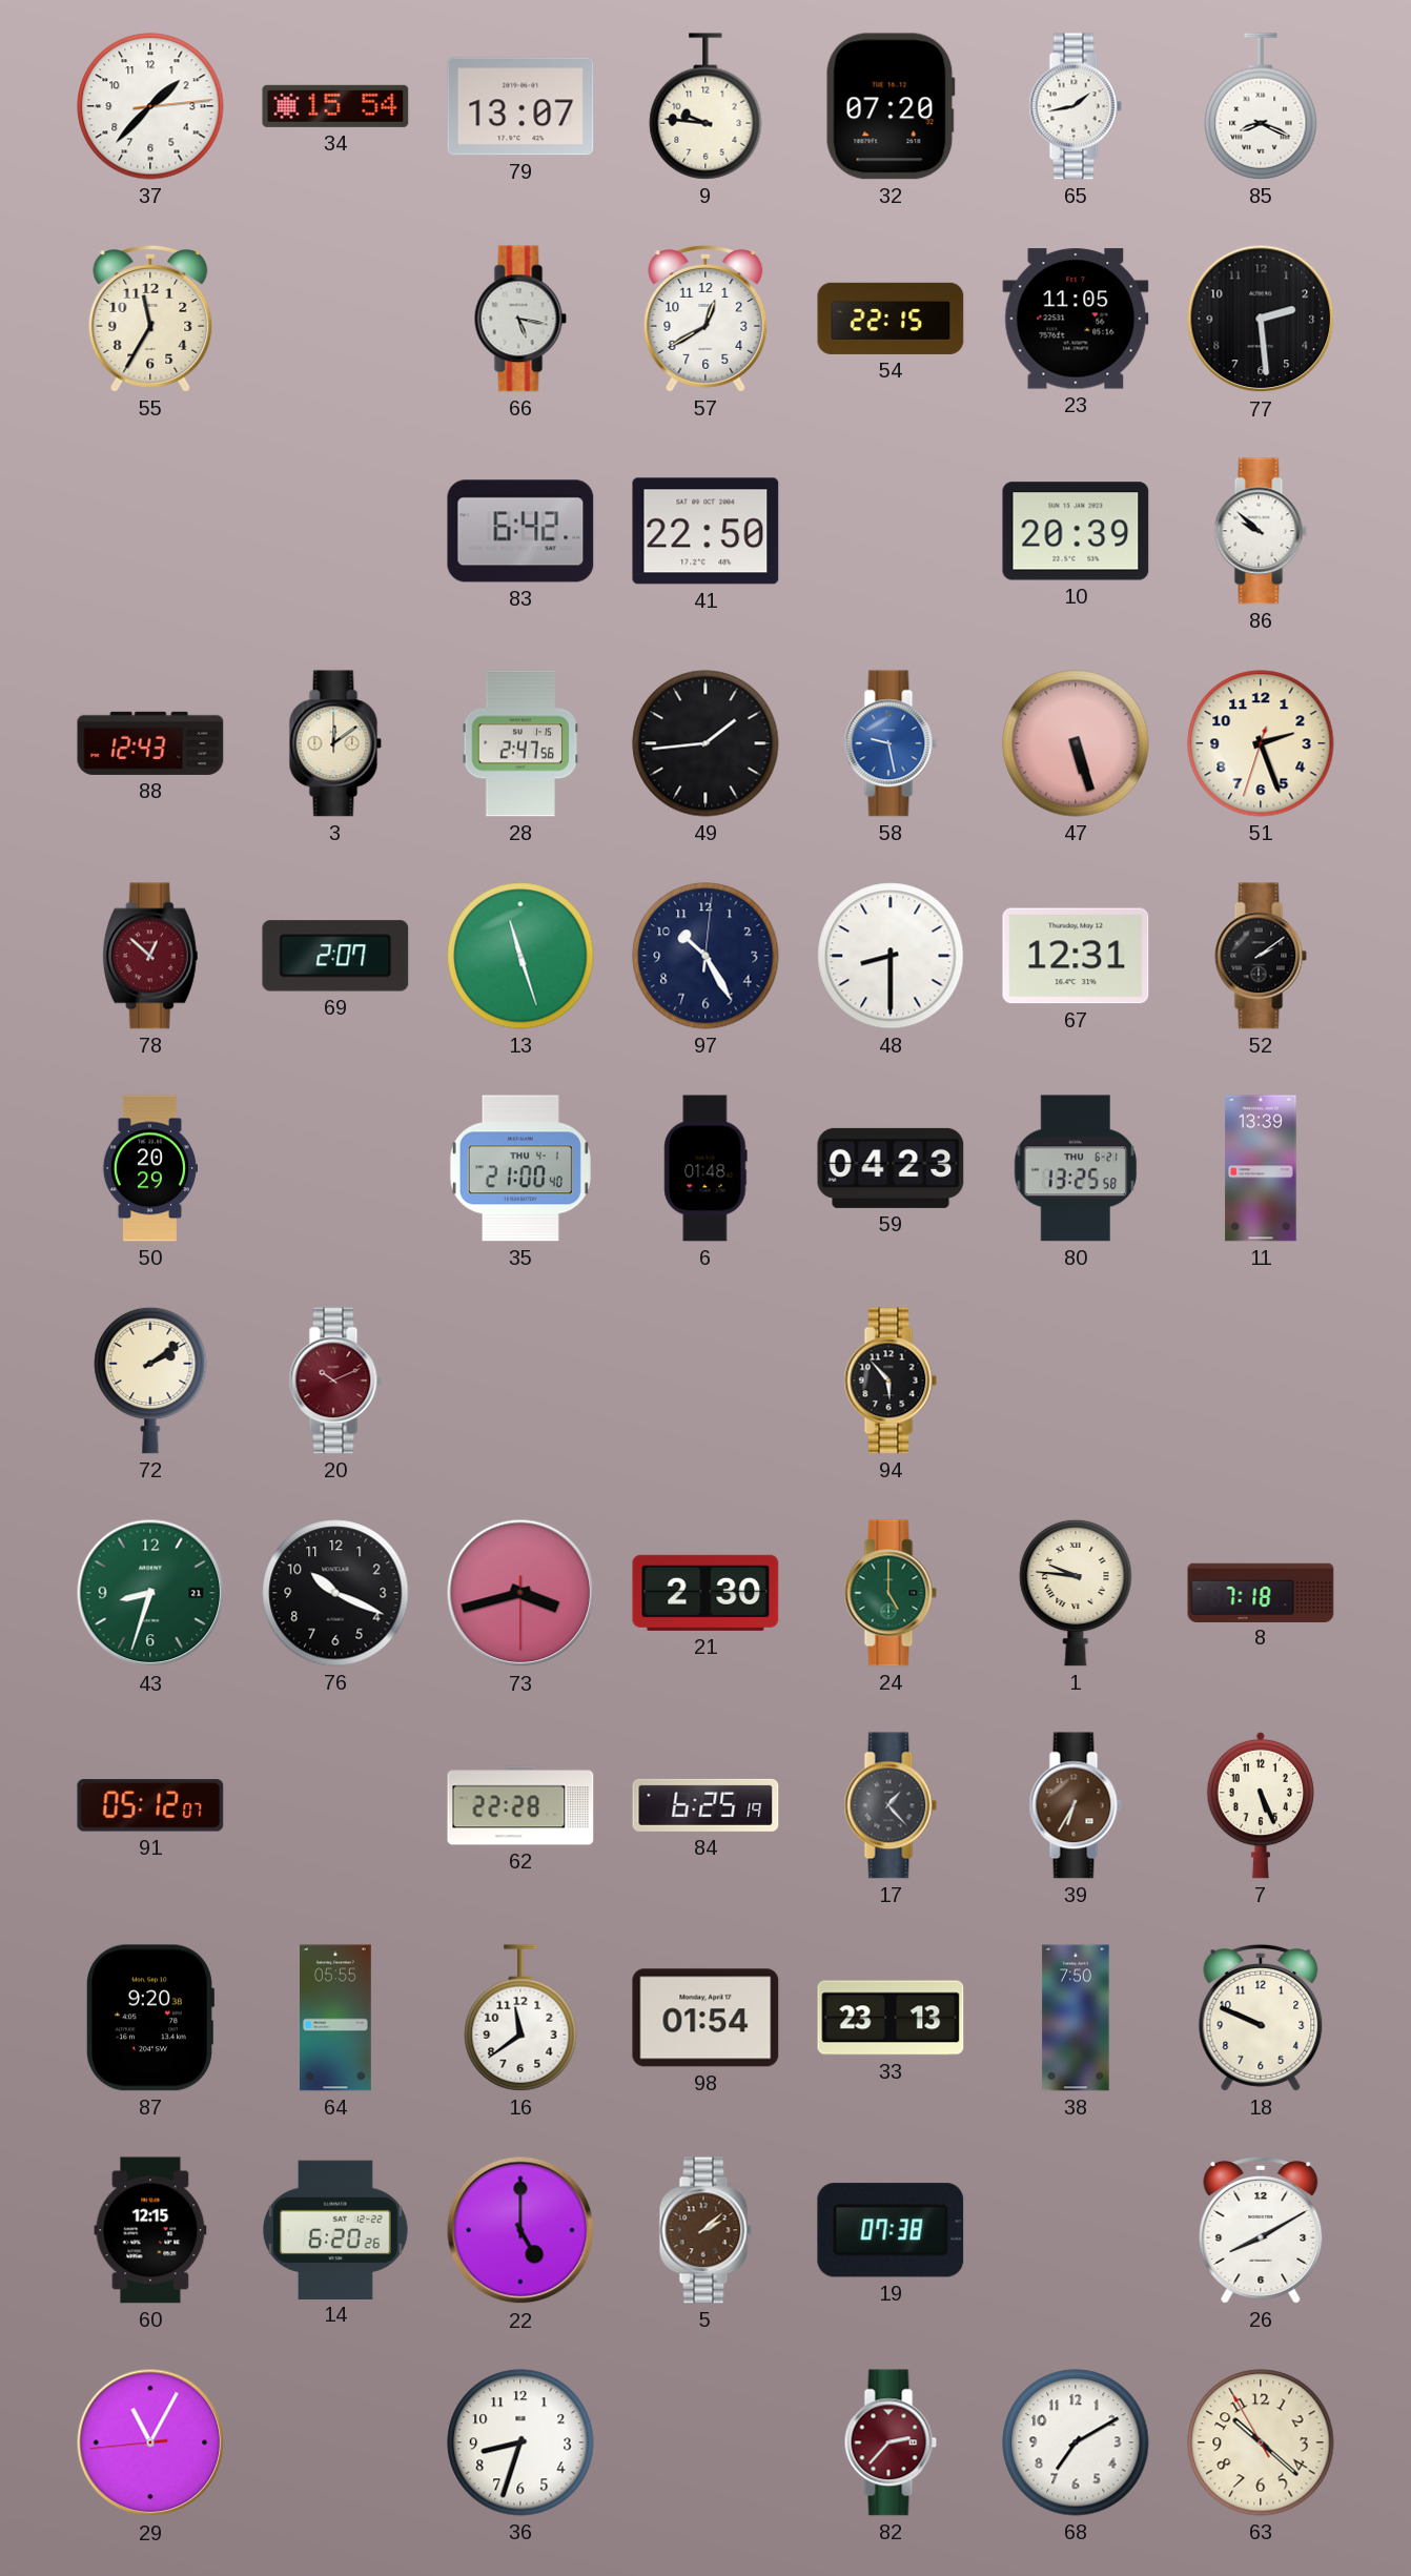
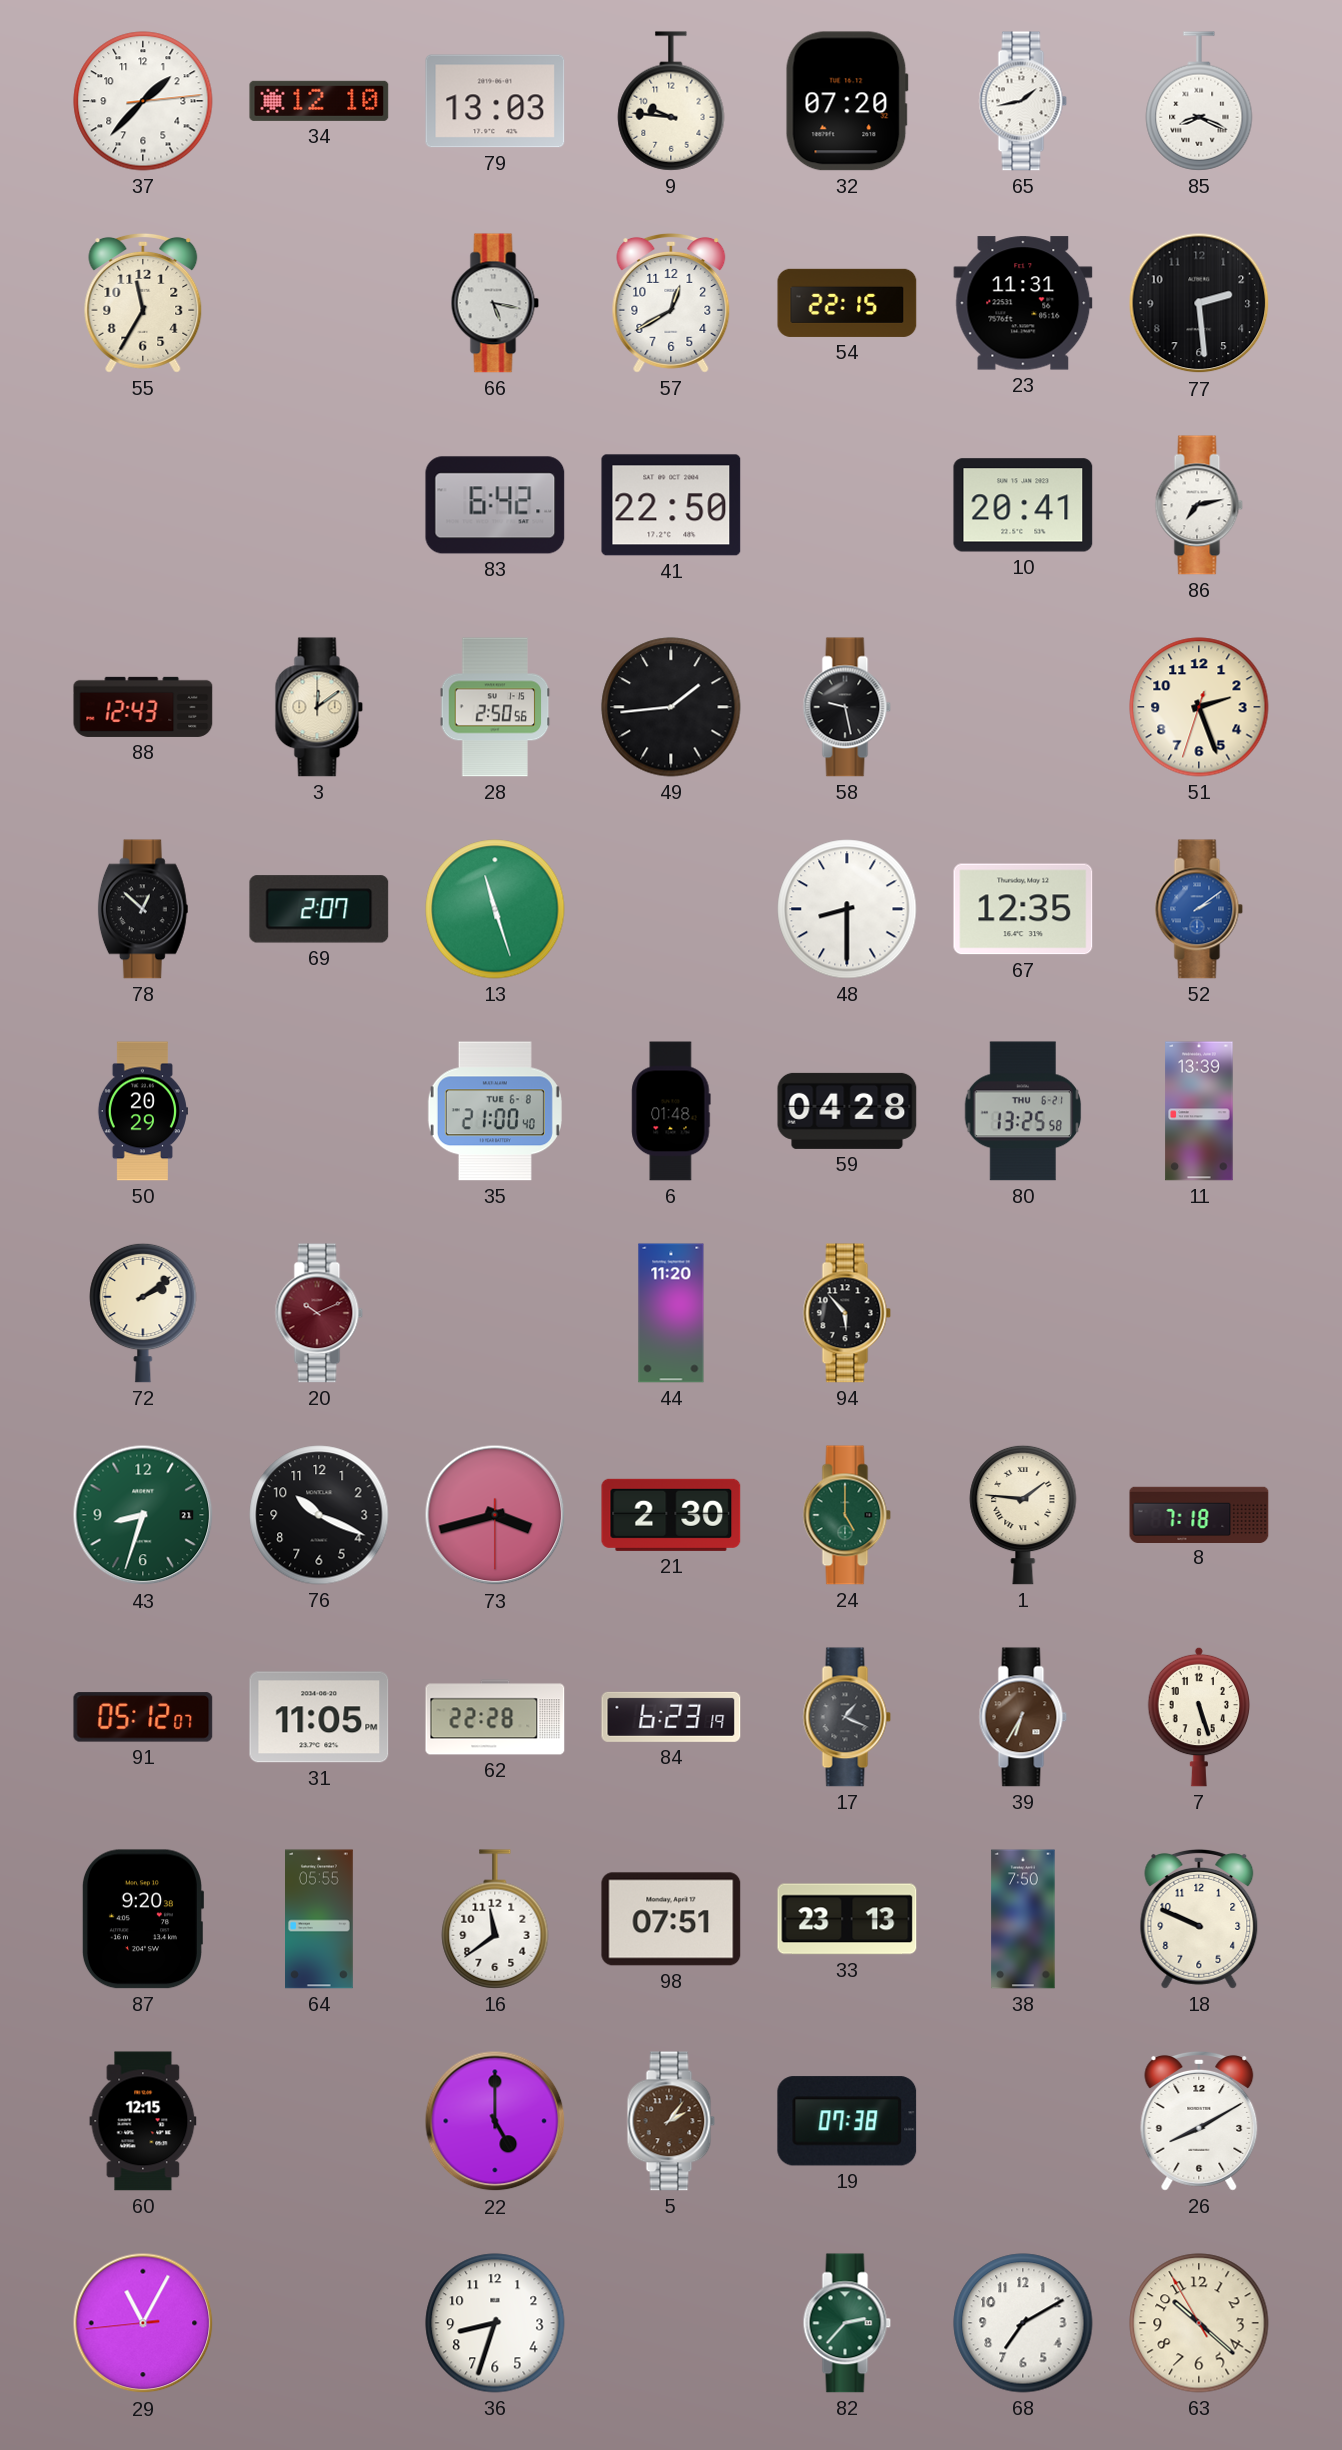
34: 15:54 -> 12:10
79: 13:07 -> 13:03
23: 11:05 -> 11:31
10: 20:39 -> 20:41
86: 9:52 -> 7:13
28: 2:47 -> 2:50
58 dial: blue -> black
47: 5:27 -> none
78 dial: burgundy -> black
97: 10:25 -> none
67: 12:31 -> 12:35
52 dial: black -> blue
35 date: THU 4-1 -> TUE 6-8
59: 04:23 -> 04:28
44: none -> 11:20
1: 9:46 -> 1:46
31: none -> 11:05
84: 6:25 -> 6:23
17: 1:23 -> 1:19
7: 5:26 -> 5:27
98: 01:54 -> 07:51
14: 6:20 -> none
5: 2:08 -> 2:06
82 dial: burgundy -> green
